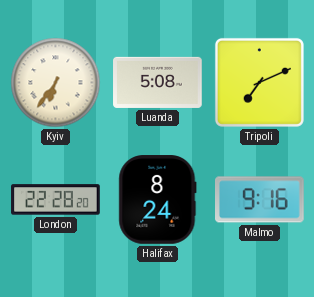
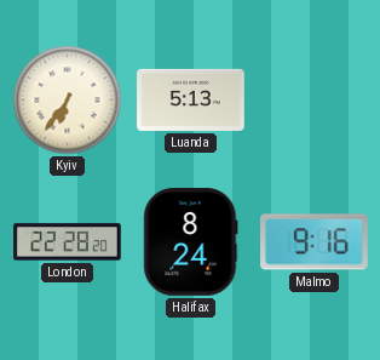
Luanda: 5:08 -> 5:13
Tripoli: 7:11 -> none
